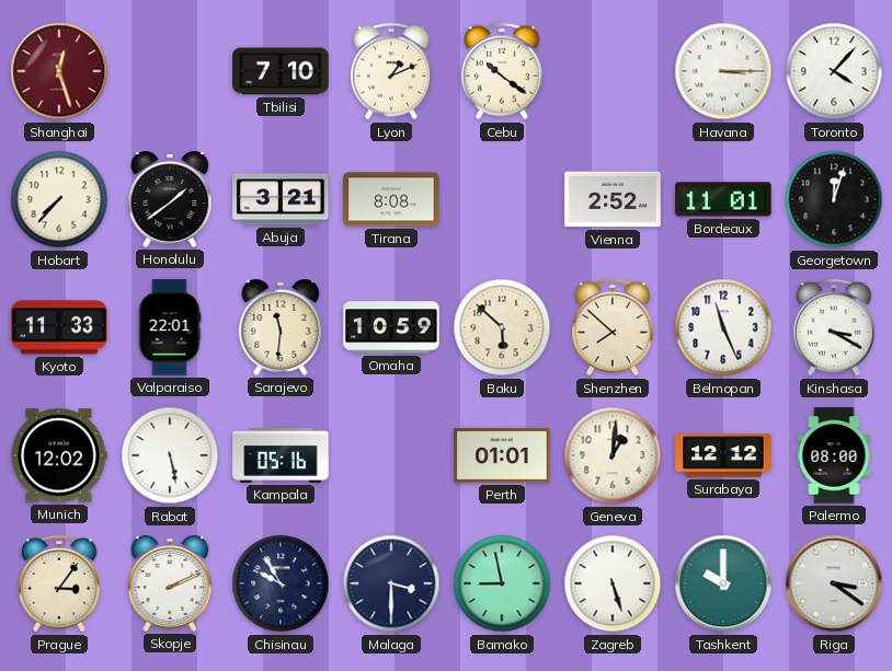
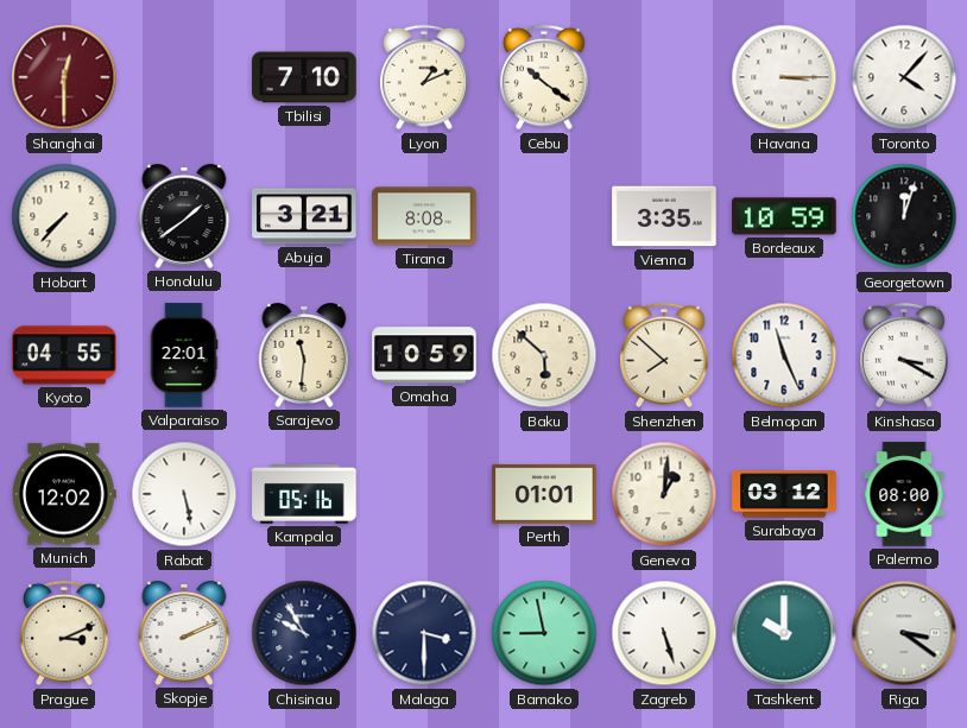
Shanghai: 12:27 -> 12:30
Vienna: 2:52 -> 3:35
Bordeaux: 11:01 -> 10:59
Kyoto: 11:33 -> 04:55
Surabaya: 12:12 -> 03:12
Prague: 3:06 -> 3:11
